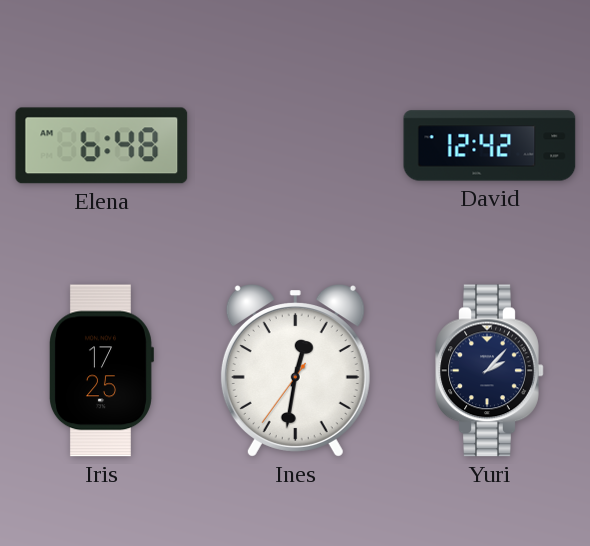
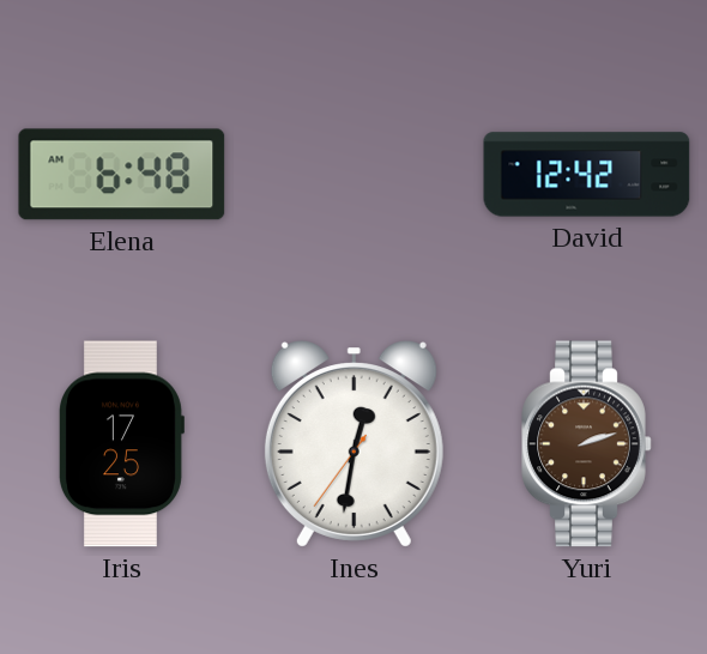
Yuri: 2:07 -> 2:12
Yuri dial: navy -> brown
